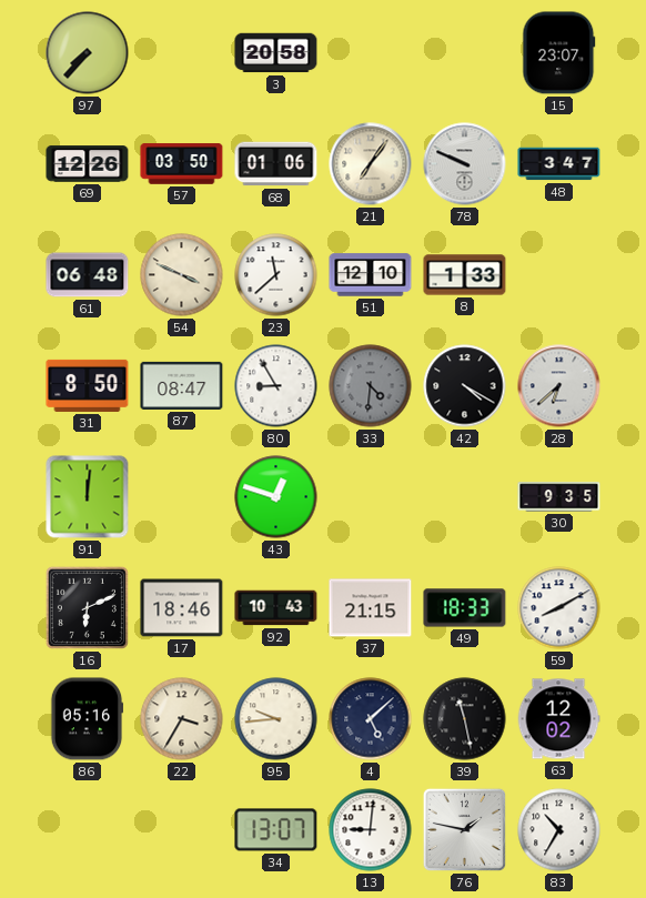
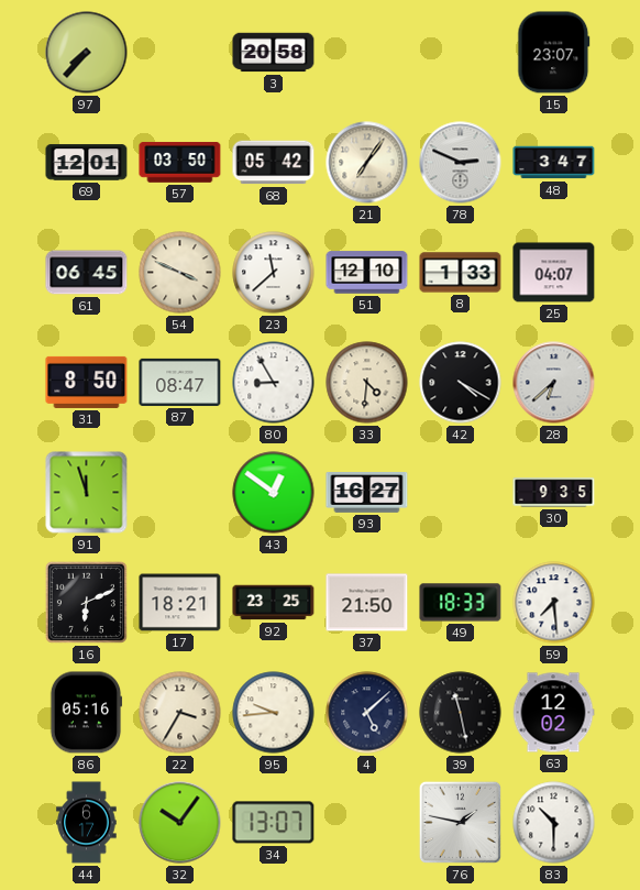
69: 12:26 -> 12:01
68: 01:06 -> 05:42
78: 9:49 -> 2:49
61: 06:48 -> 06:45
25: none -> 04:07
33 dial: grey -> cream
91: 12:01 -> 11:57
43: 12:48 -> 12:51
93: none -> 16:27
17: 18:46 -> 18:21
92: 10:43 -> 23:25
37: 21:15 -> 21:50
59: 8:10 -> 7:29
44: none -> 6:17
32: none -> 10:06
13: 9:01 -> none
83: 10:35 -> 10:30
